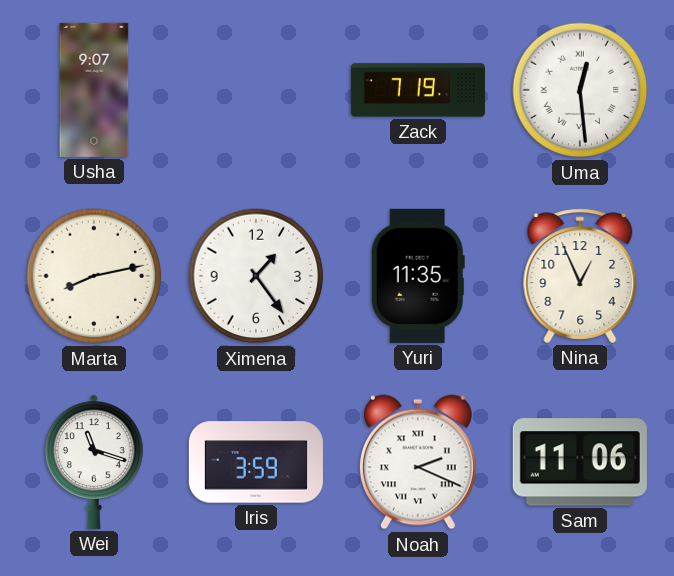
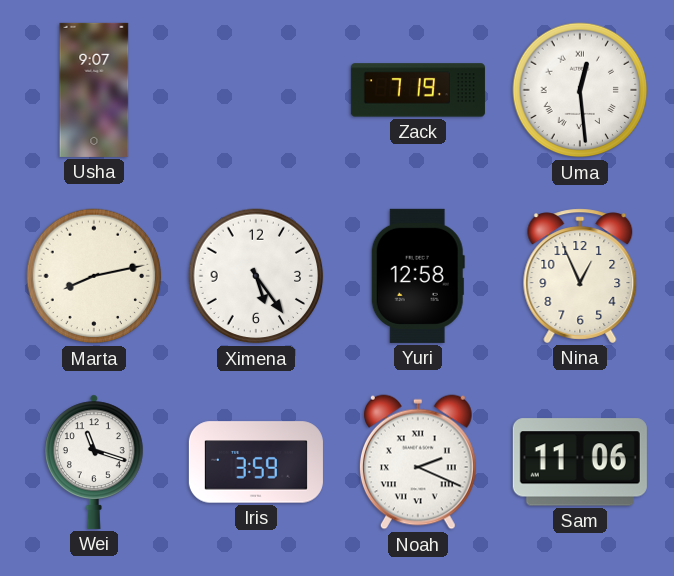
Ximena: 1:24 -> 5:24
Yuri: 11:35 -> 12:58
